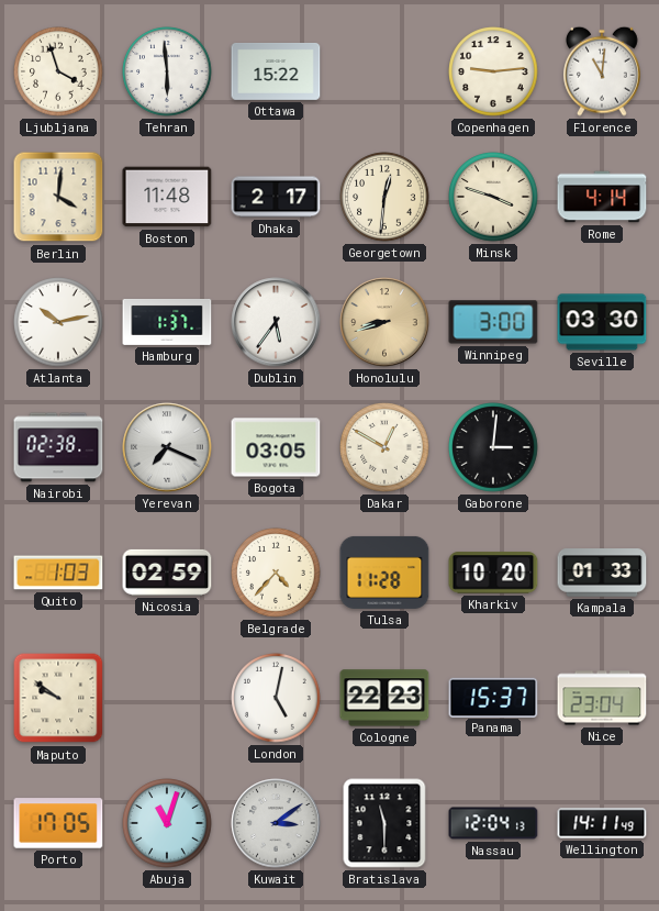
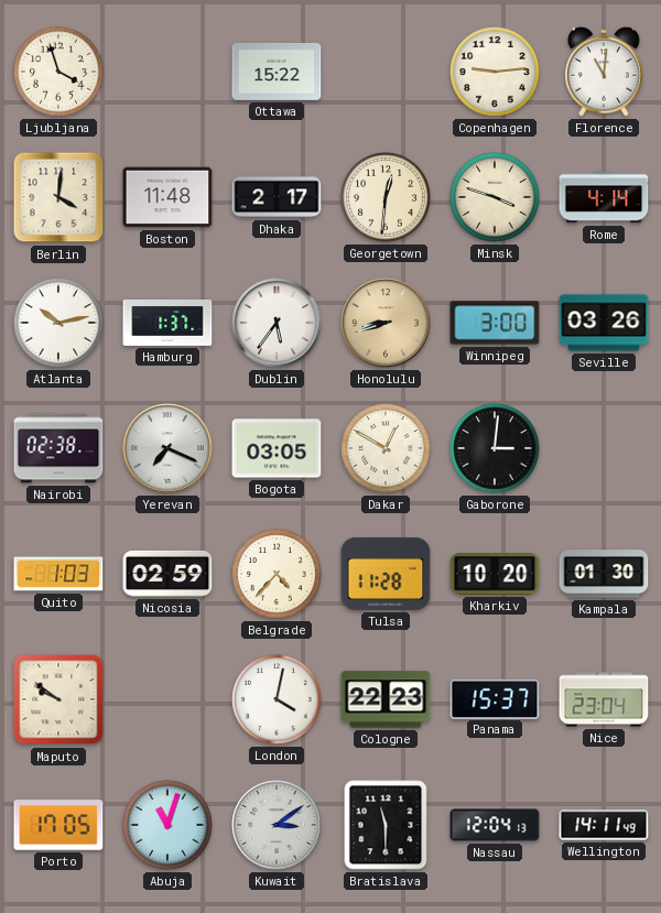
Tehran: 5:59 -> none
Seville: 03:30 -> 03:26
Kampala: 01:33 -> 01:30
London: 5:02 -> 4:02
